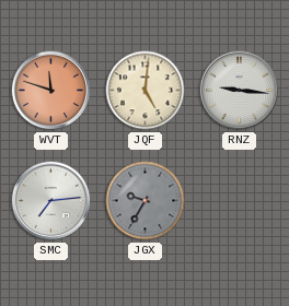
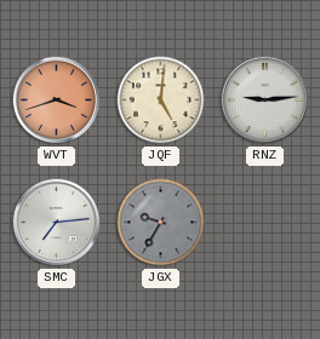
WVT: 11:48 -> 3:42
RNZ: 9:16 -> 9:14
